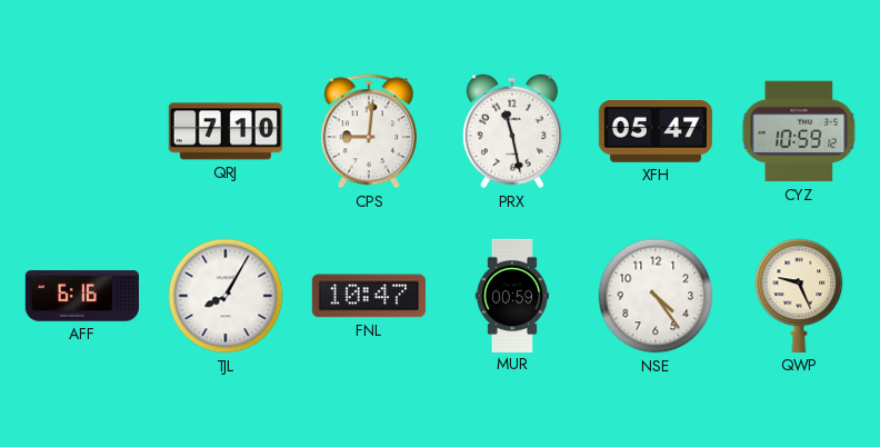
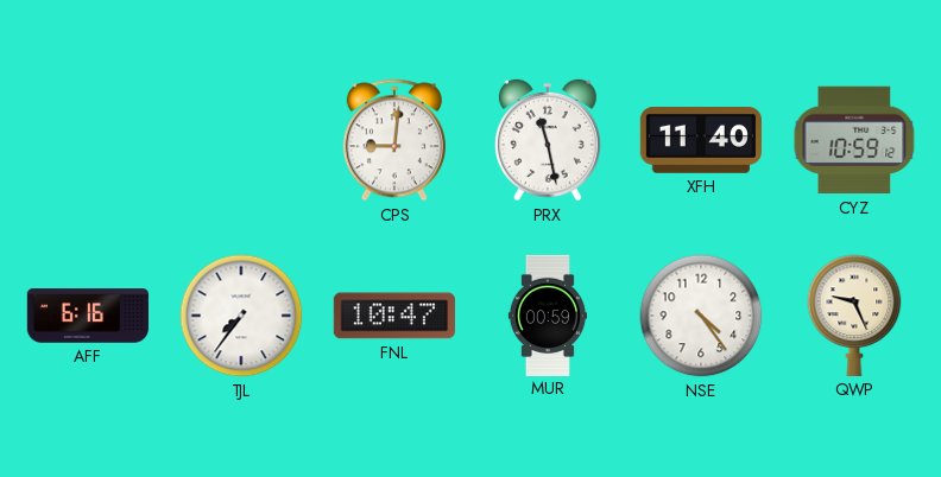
QRJ: 7:10 -> none
XFH: 05:47 -> 11:40
TJL: 8:05 -> 7:36
